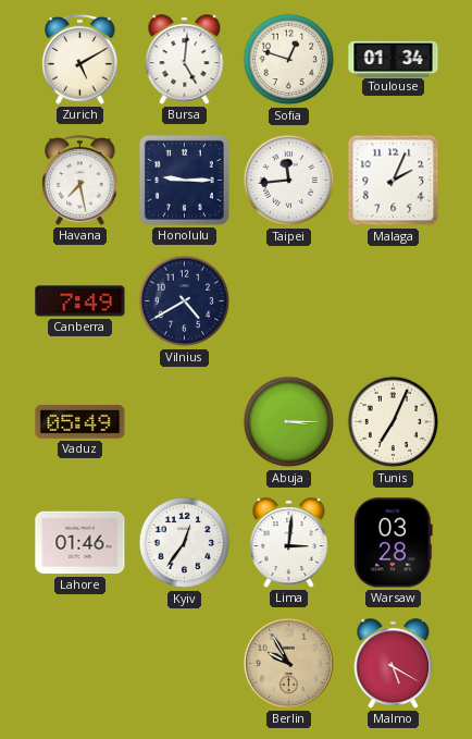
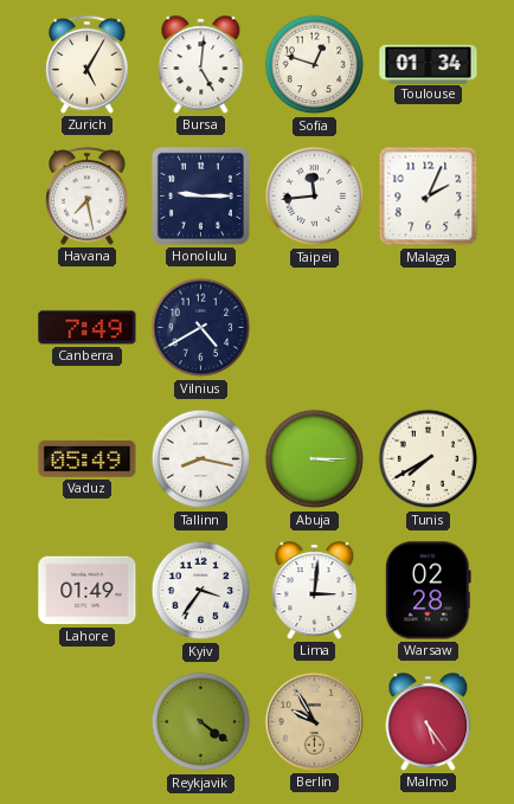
Zurich: 5:10 -> 5:05
Tallinn: none -> 8:17
Tunis: 7:04 -> 7:40
Lahore: 01:46 -> 01:49
Kyiv: 12:36 -> 3:36
Warsaw: 03:28 -> 02:28
Reykjavik: none -> 4:21
Malmo: 5:20 -> 5:24
